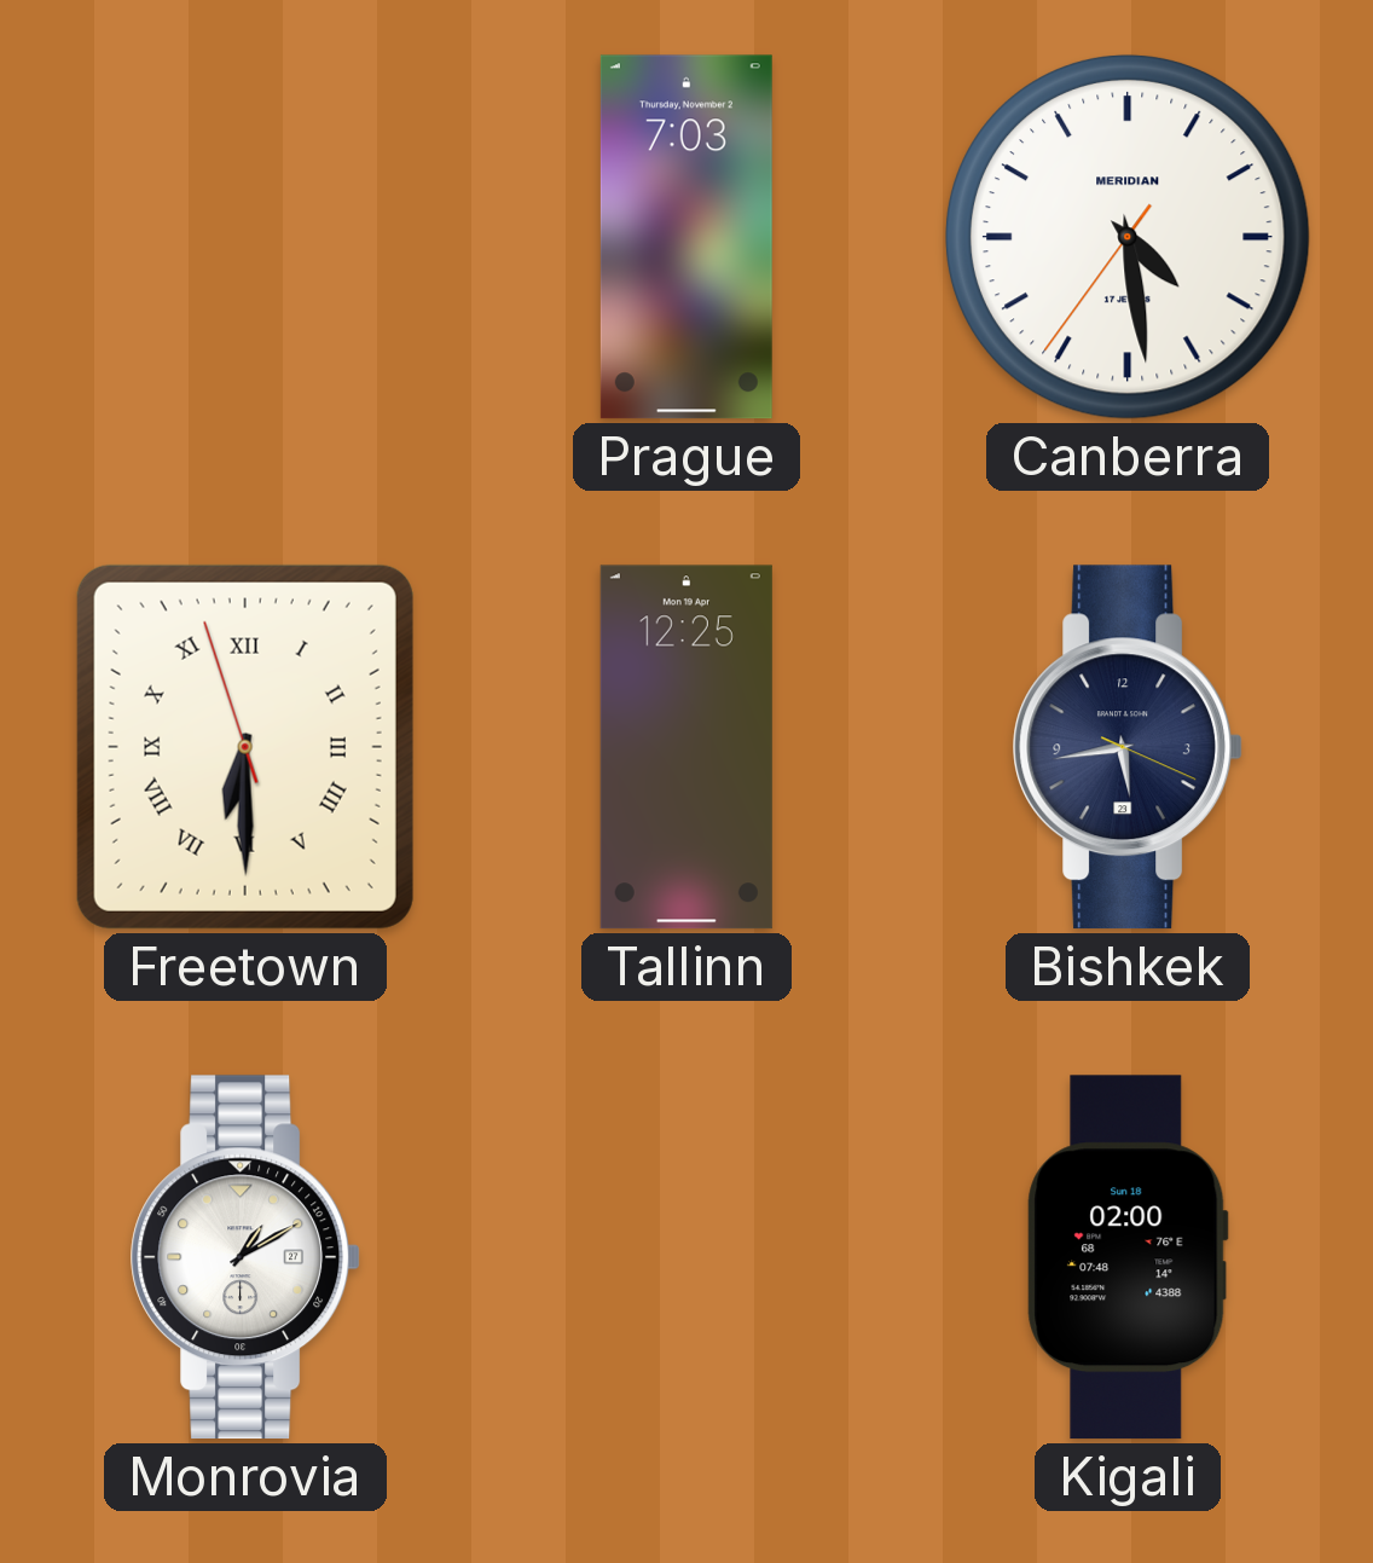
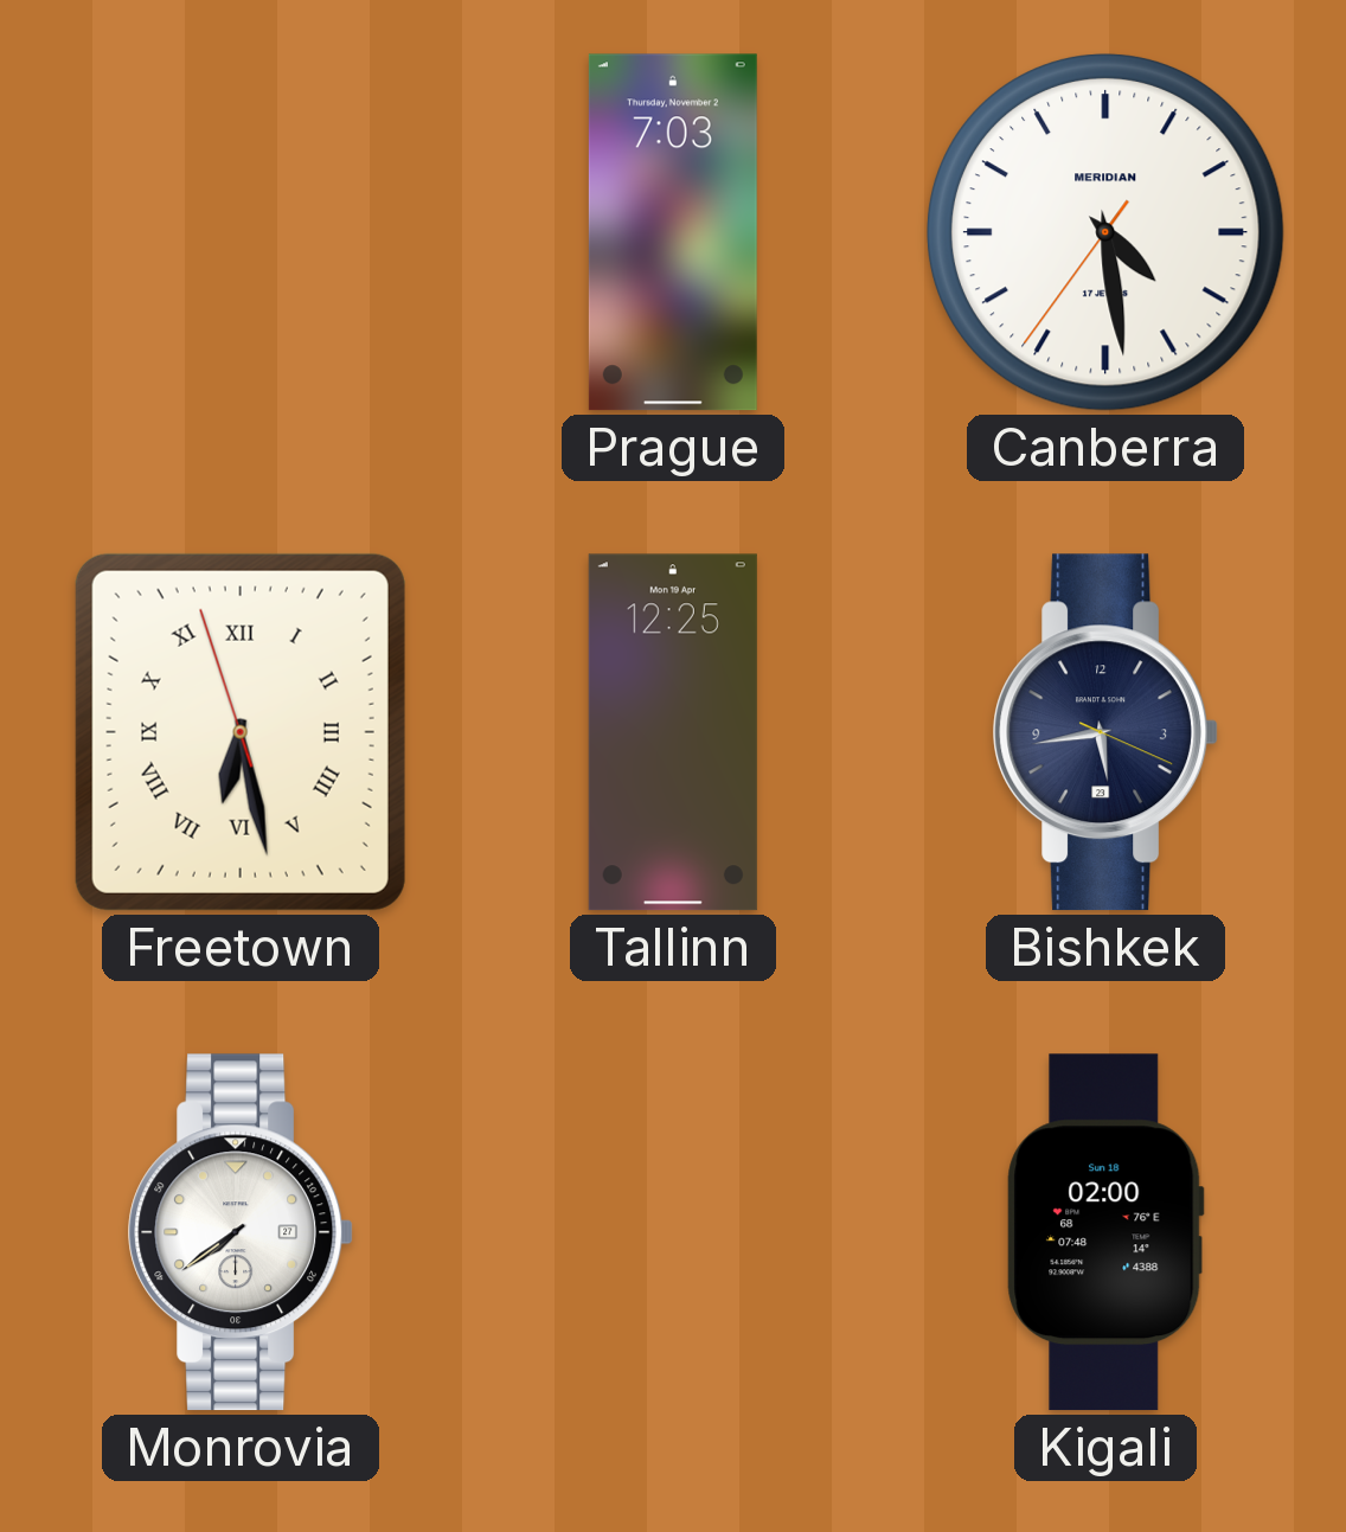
Freetown: 6:29 -> 6:27
Monrovia: 1:10 -> 7:39
